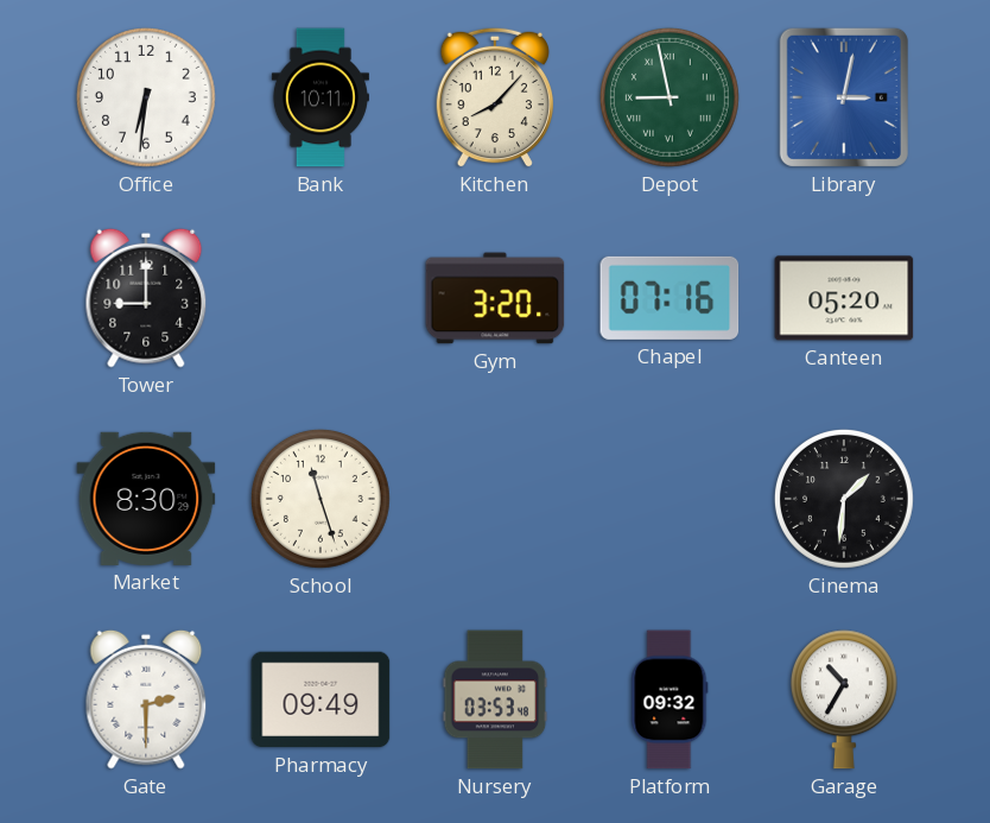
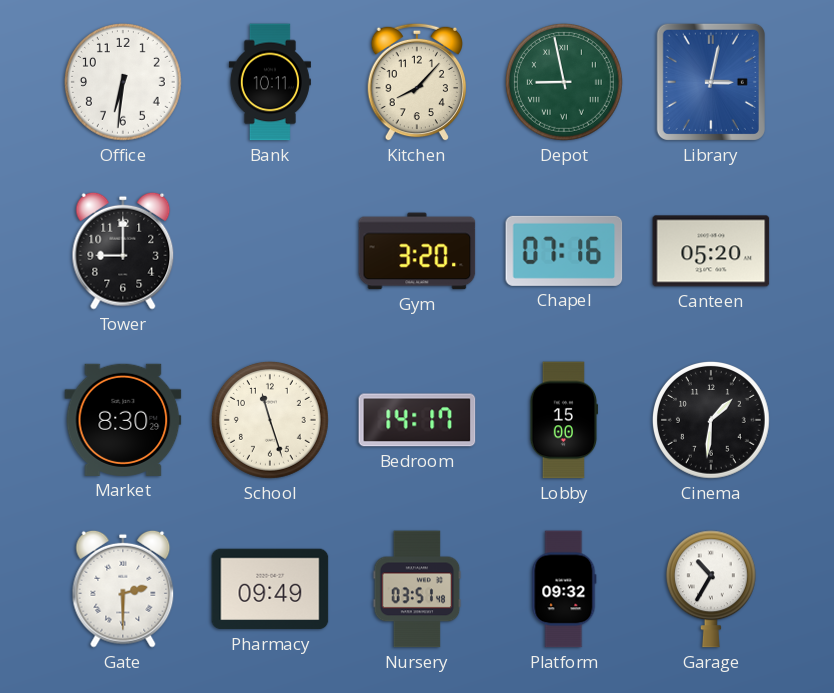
Bedroom: none -> 14:17
Lobby: none -> 15:00
Nursery: 03:53 -> 03:51
